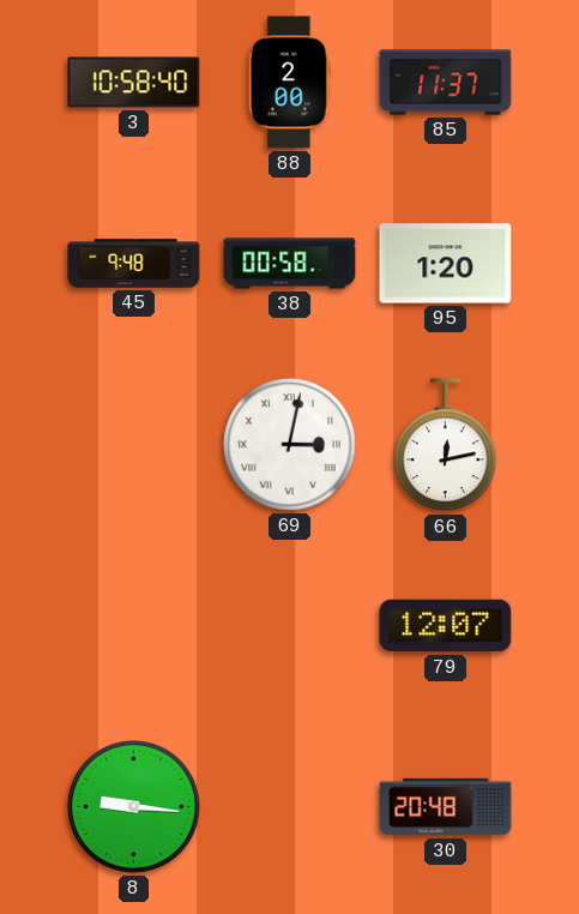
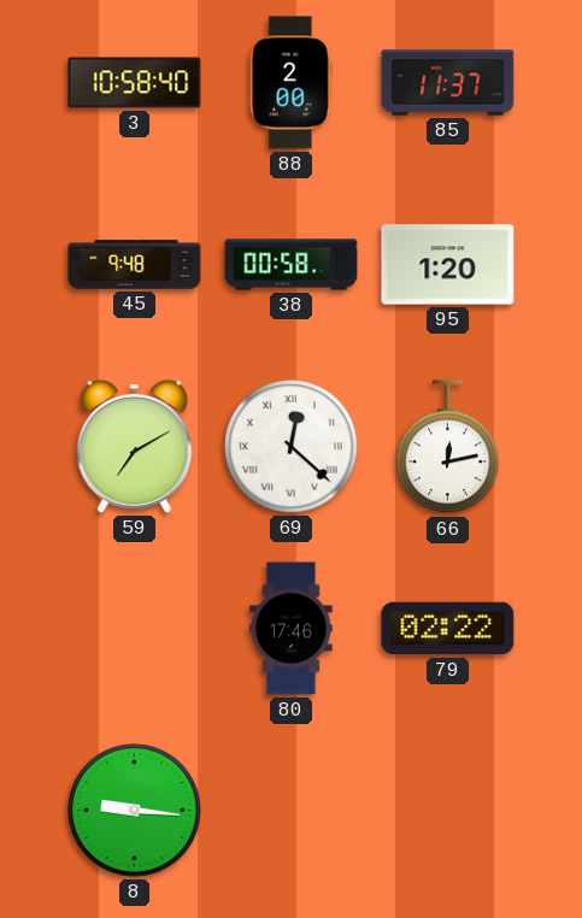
59: none -> 7:10
69: 3:02 -> 12:22
80: none -> 17:46
79: 12:07 -> 02:22
30: 20:48 -> none
